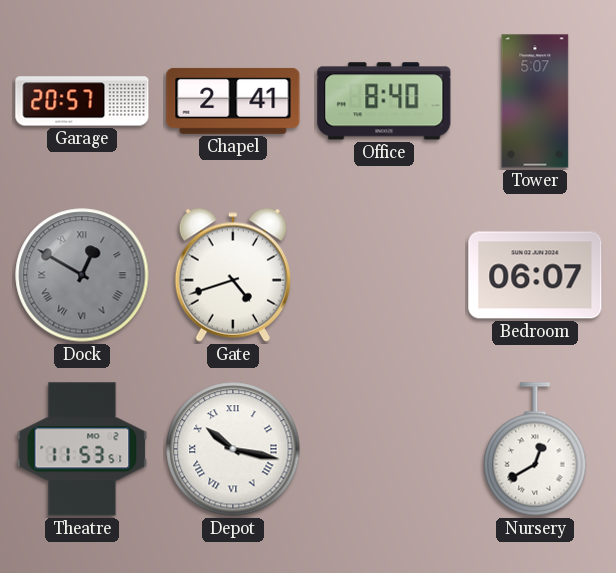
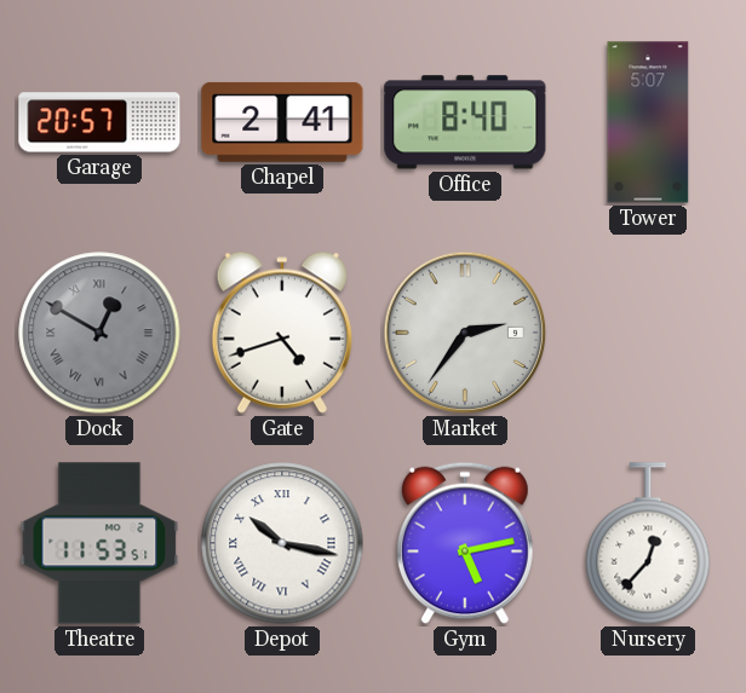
Market: none -> 2:36
Bedroom: 06:07 -> none
Gym: none -> 5:13
Nursery: 12:40 -> 12:37
